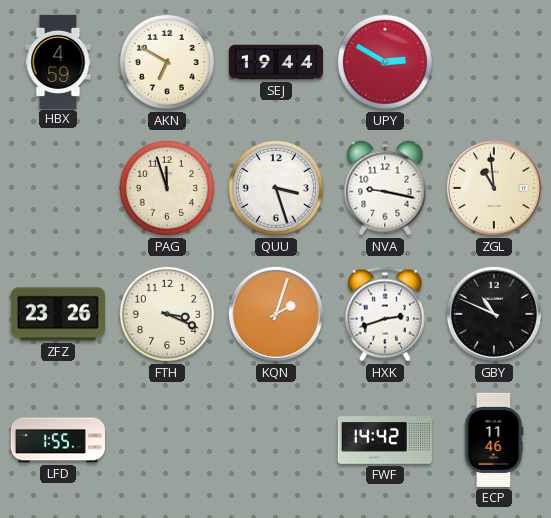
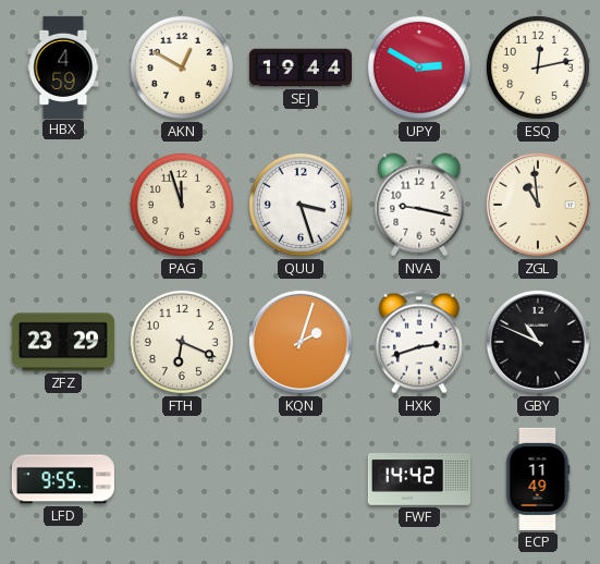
AKN: 6:50 -> 12:50
ESQ: none -> 12:13
ZFZ: 23:26 -> 23:29
FTH: 3:19 -> 6:19
LFD: 1:55 -> 9:55
ECP: 11:46 -> 11:49
